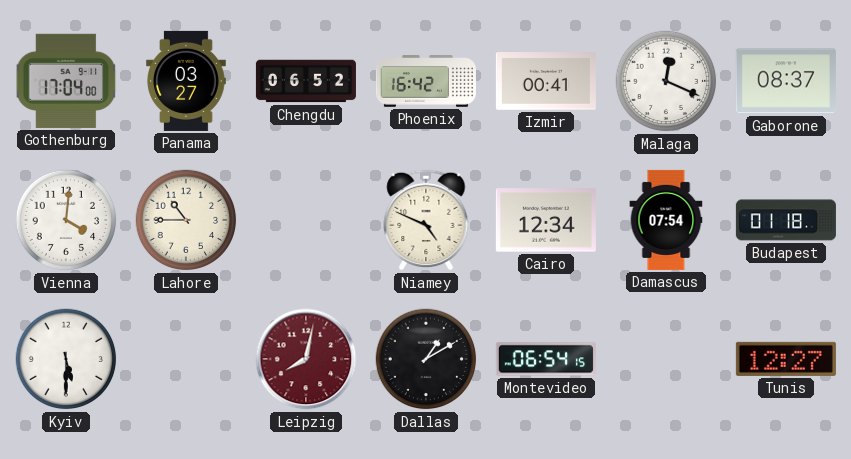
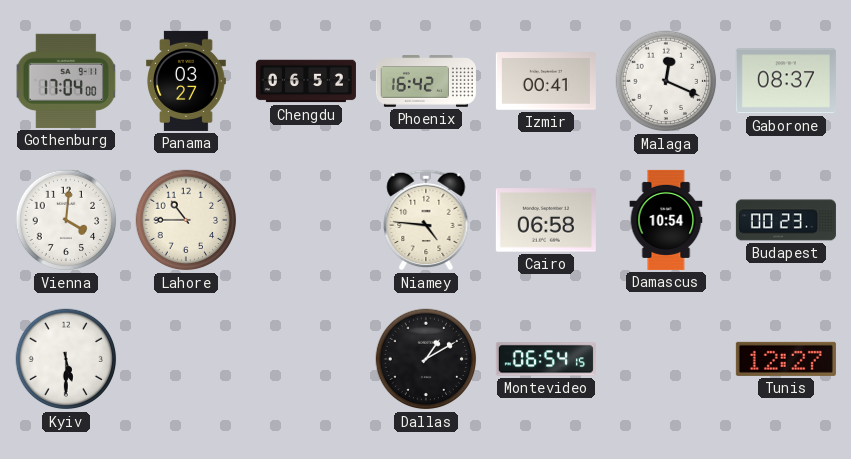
Niamey: 4:49 -> 4:46
Cairo: 12:34 -> 06:58
Damascus: 07:54 -> 10:54
Budapest: 01:18 -> 00:23
Leipzig: 8:02 -> none
